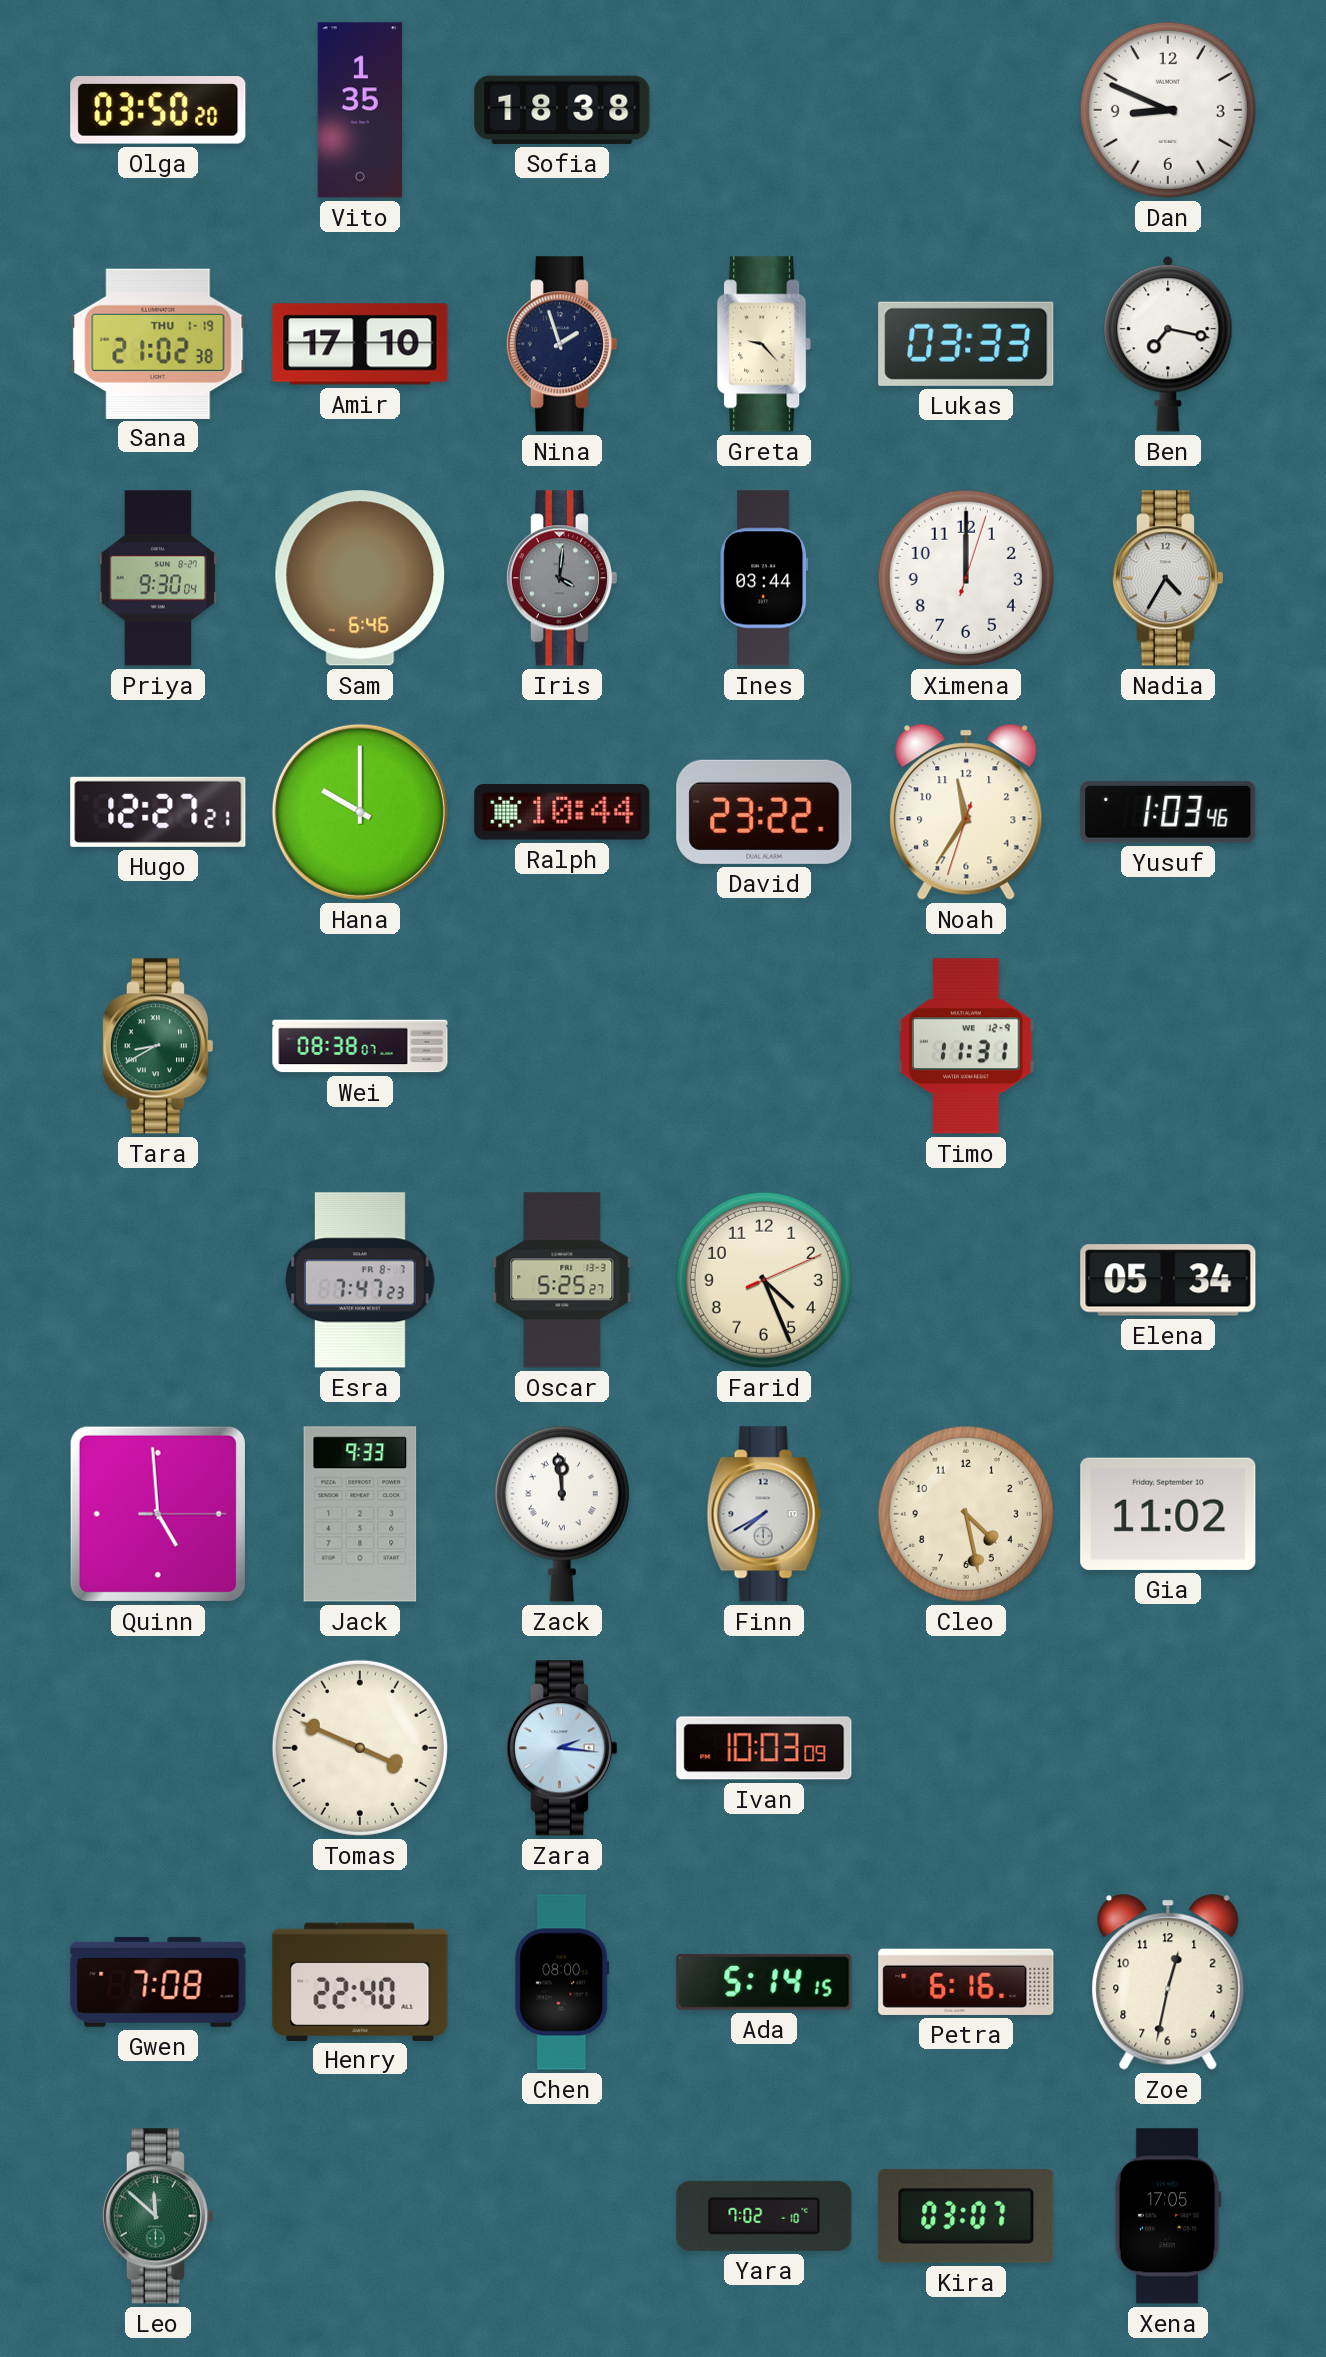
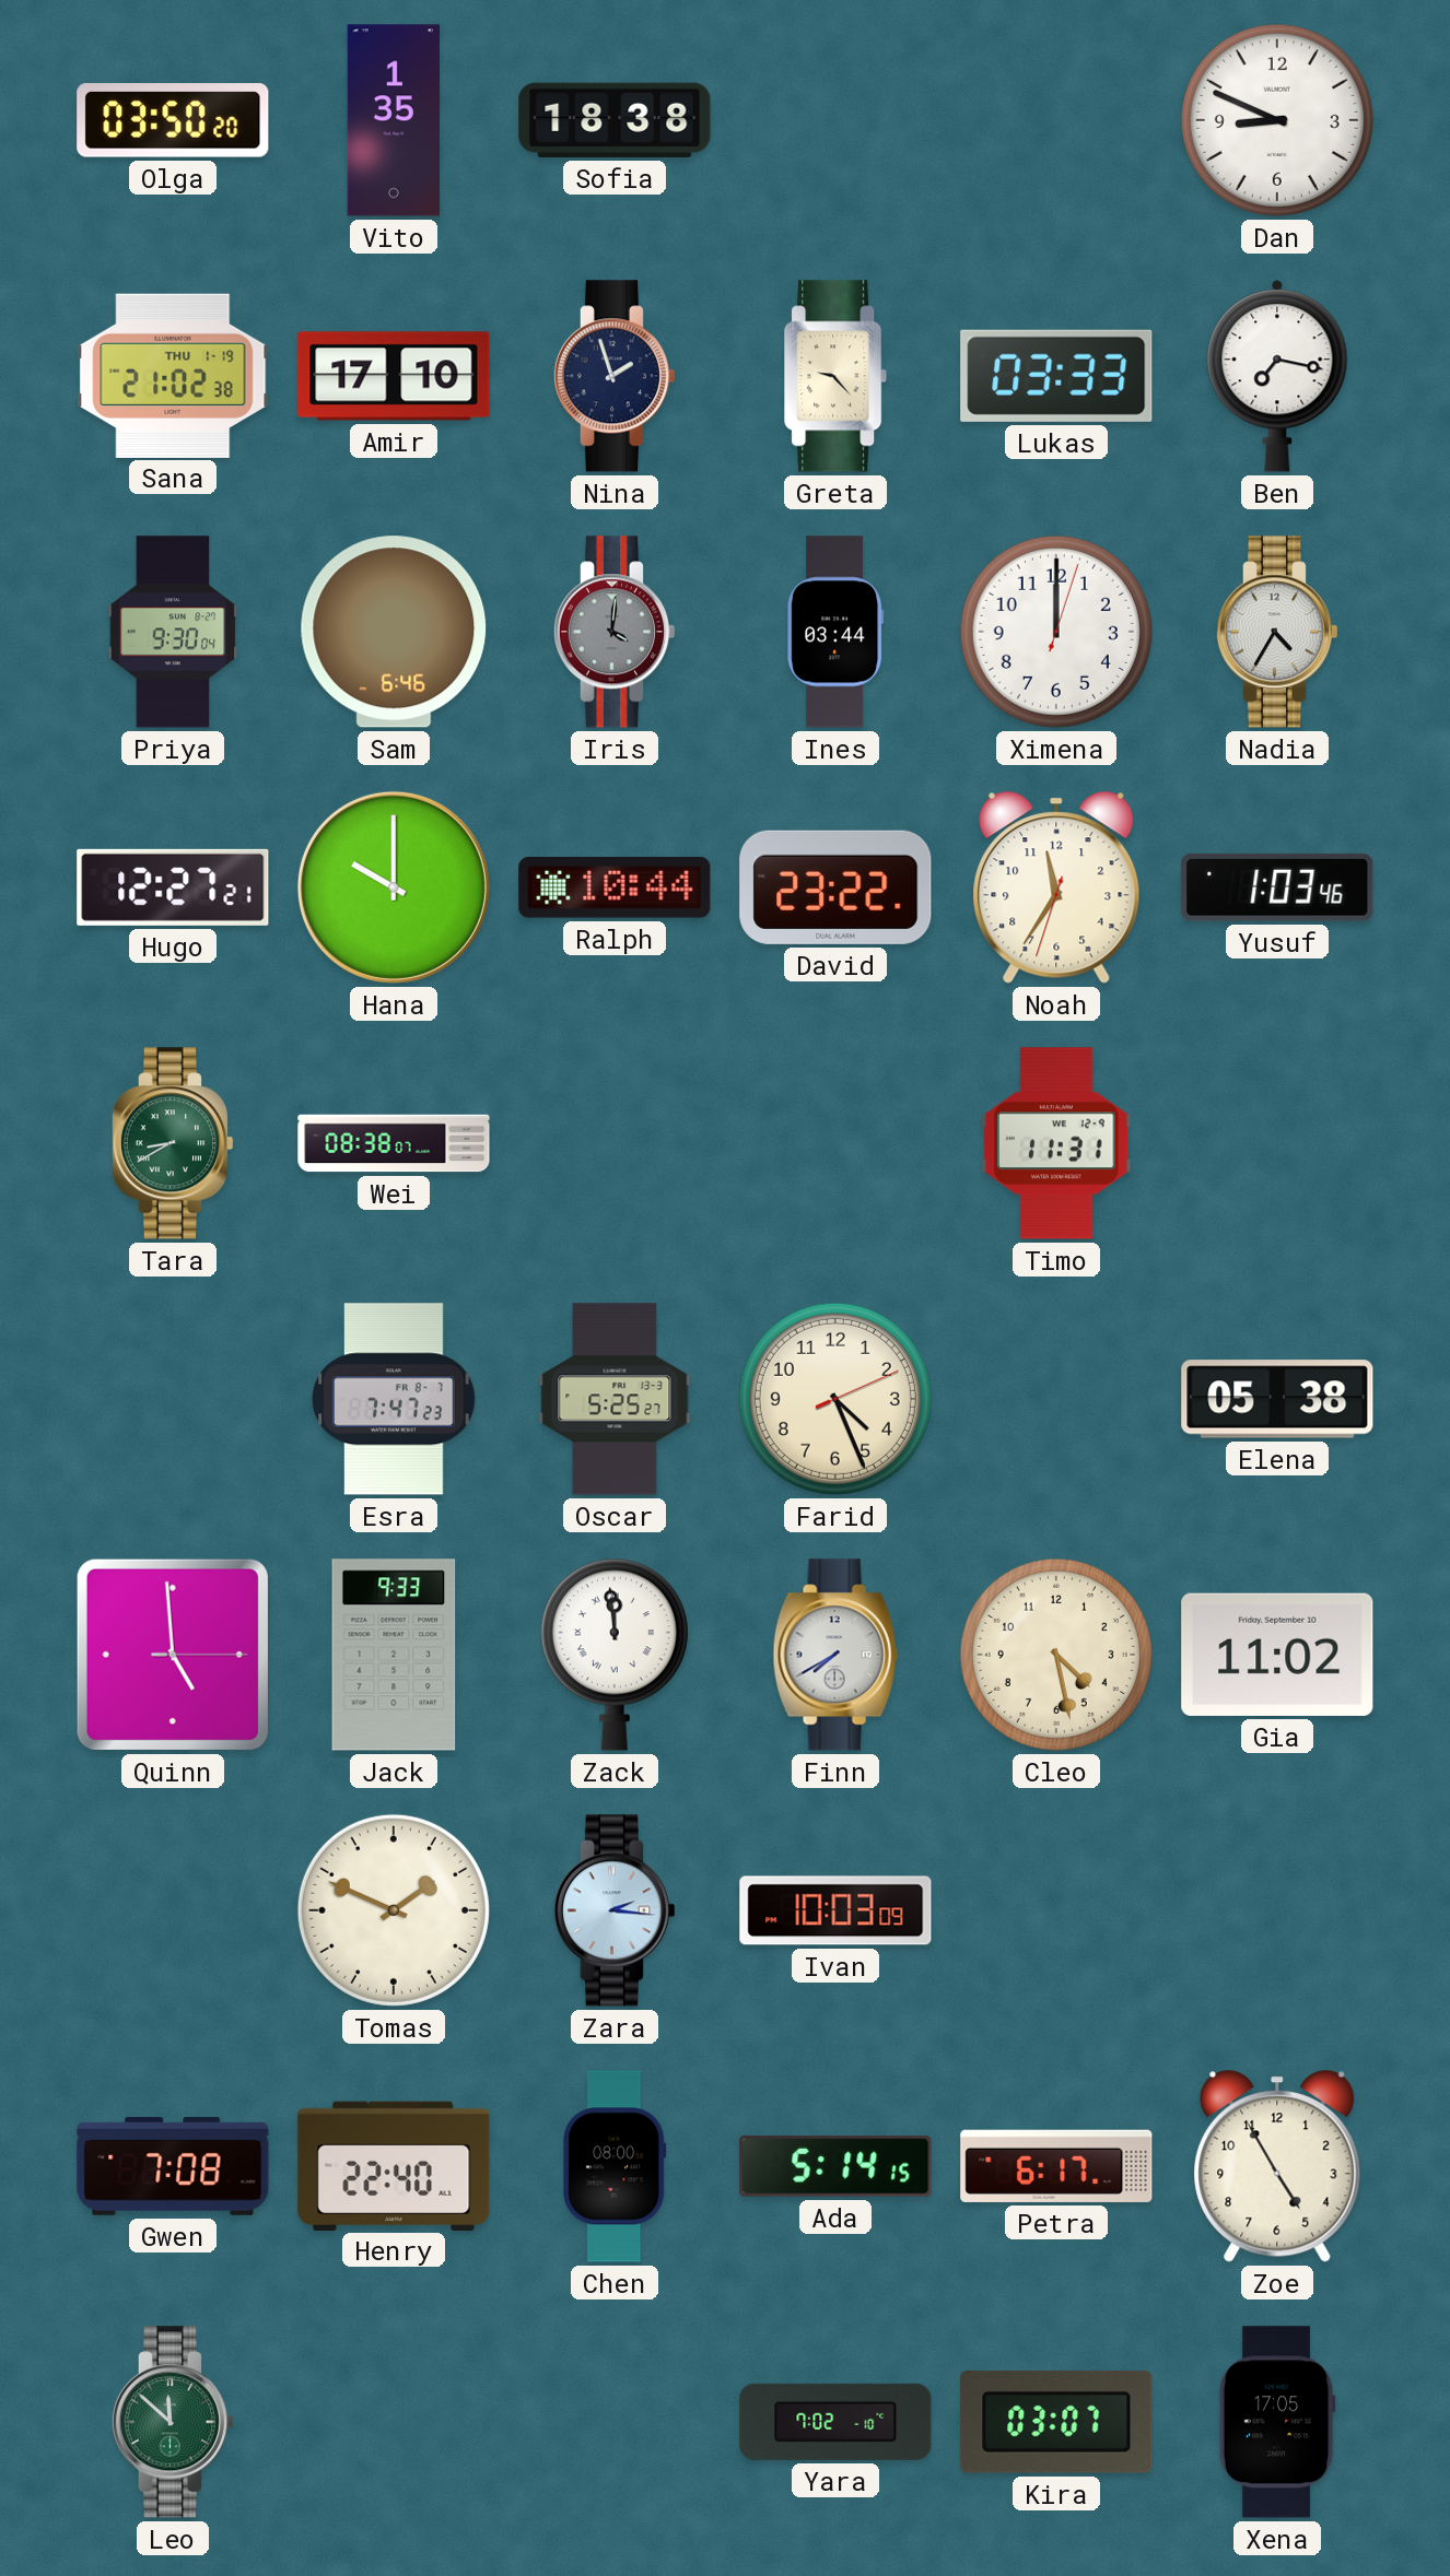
Elena: 05:34 -> 05:38
Tomas: 3:49 -> 1:49
Petra: 6:16 -> 6:17
Zoe: 12:32 -> 4:55
